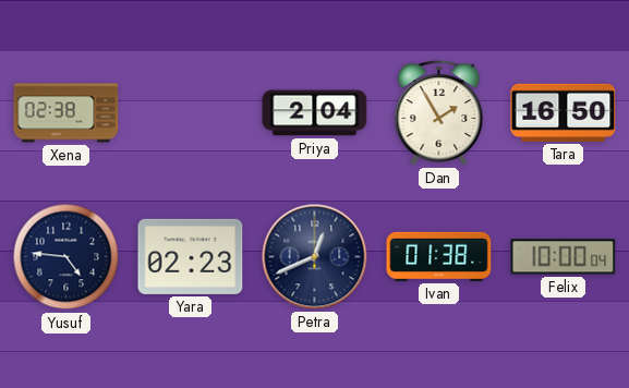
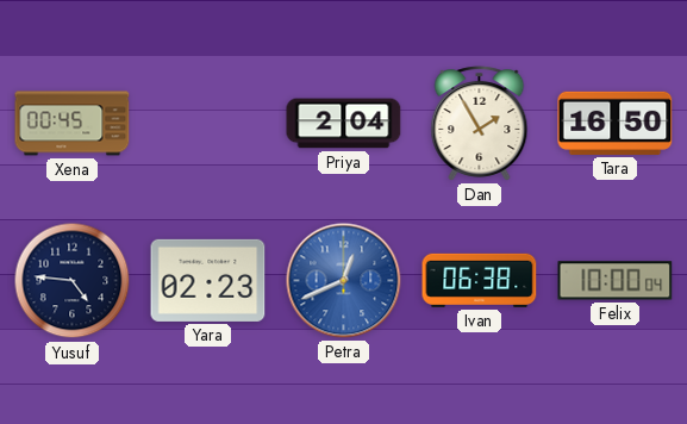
Xena: 02:38 -> 00:45
Petra dial: navy -> blue
Ivan: 01:38 -> 06:38
